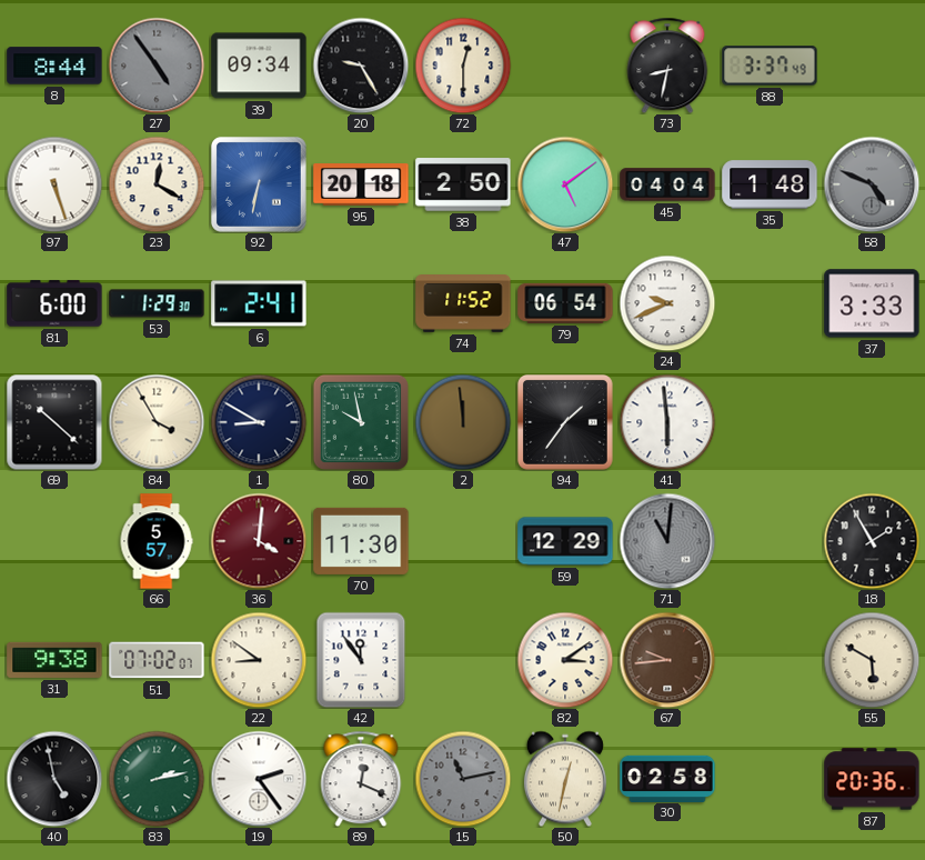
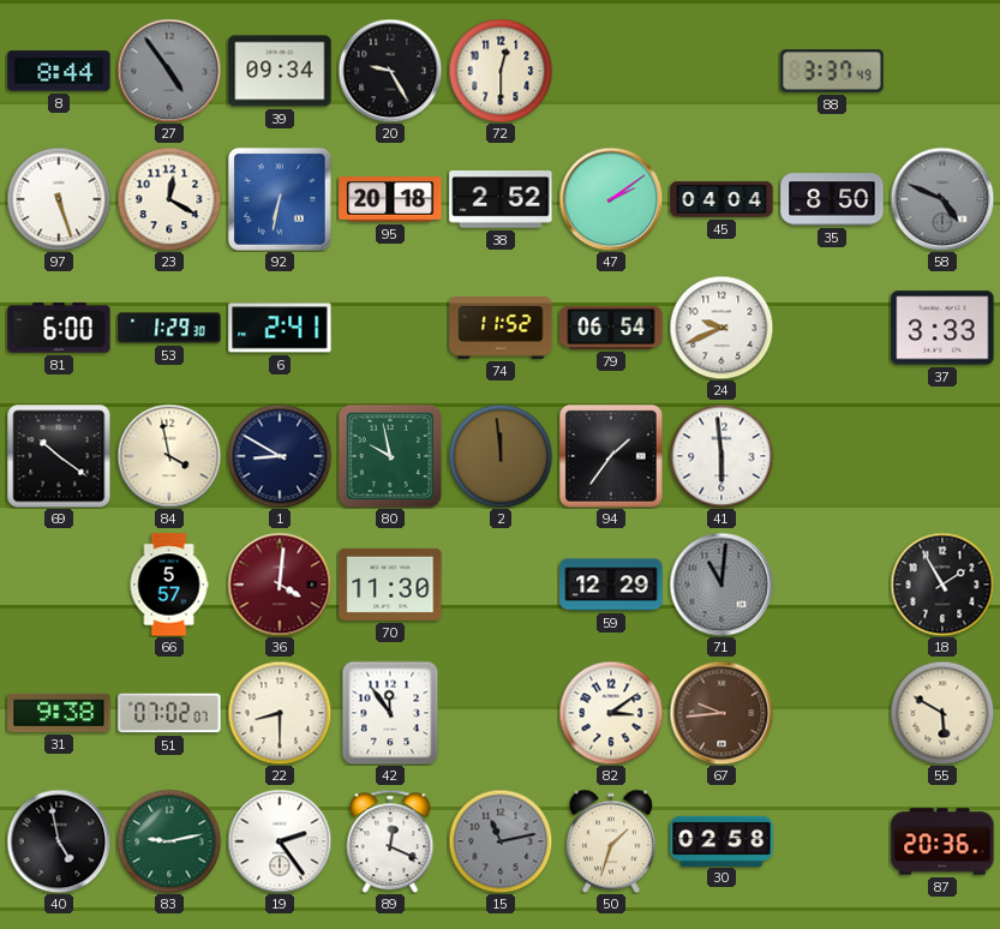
73: 8:32 -> none
38: 2:50 -> 2:52
47: 5:09 -> 2:09
35: 1:48 -> 8:50
69: 10:22 -> 10:21
84: 3:55 -> 3:58
22: 8:51 -> 8:30
83: 2:13 -> 9:13
50: 12:32 -> 1:33
